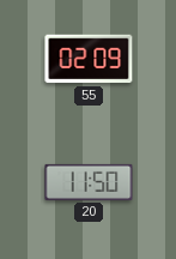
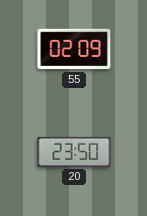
20: 11:50 -> 23:50
